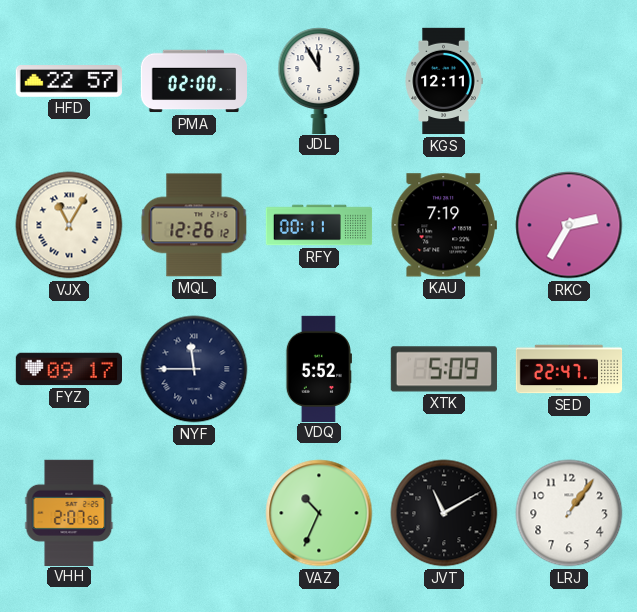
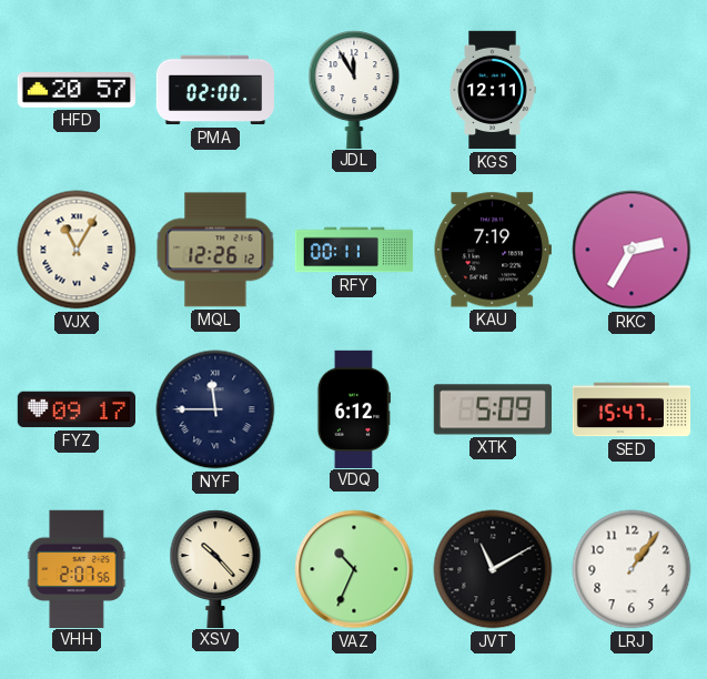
HFD: 22:57 -> 20:57
VDQ: 5:52 -> 6:12
SED: 22:47 -> 15:47
XSV: none -> 10:23
